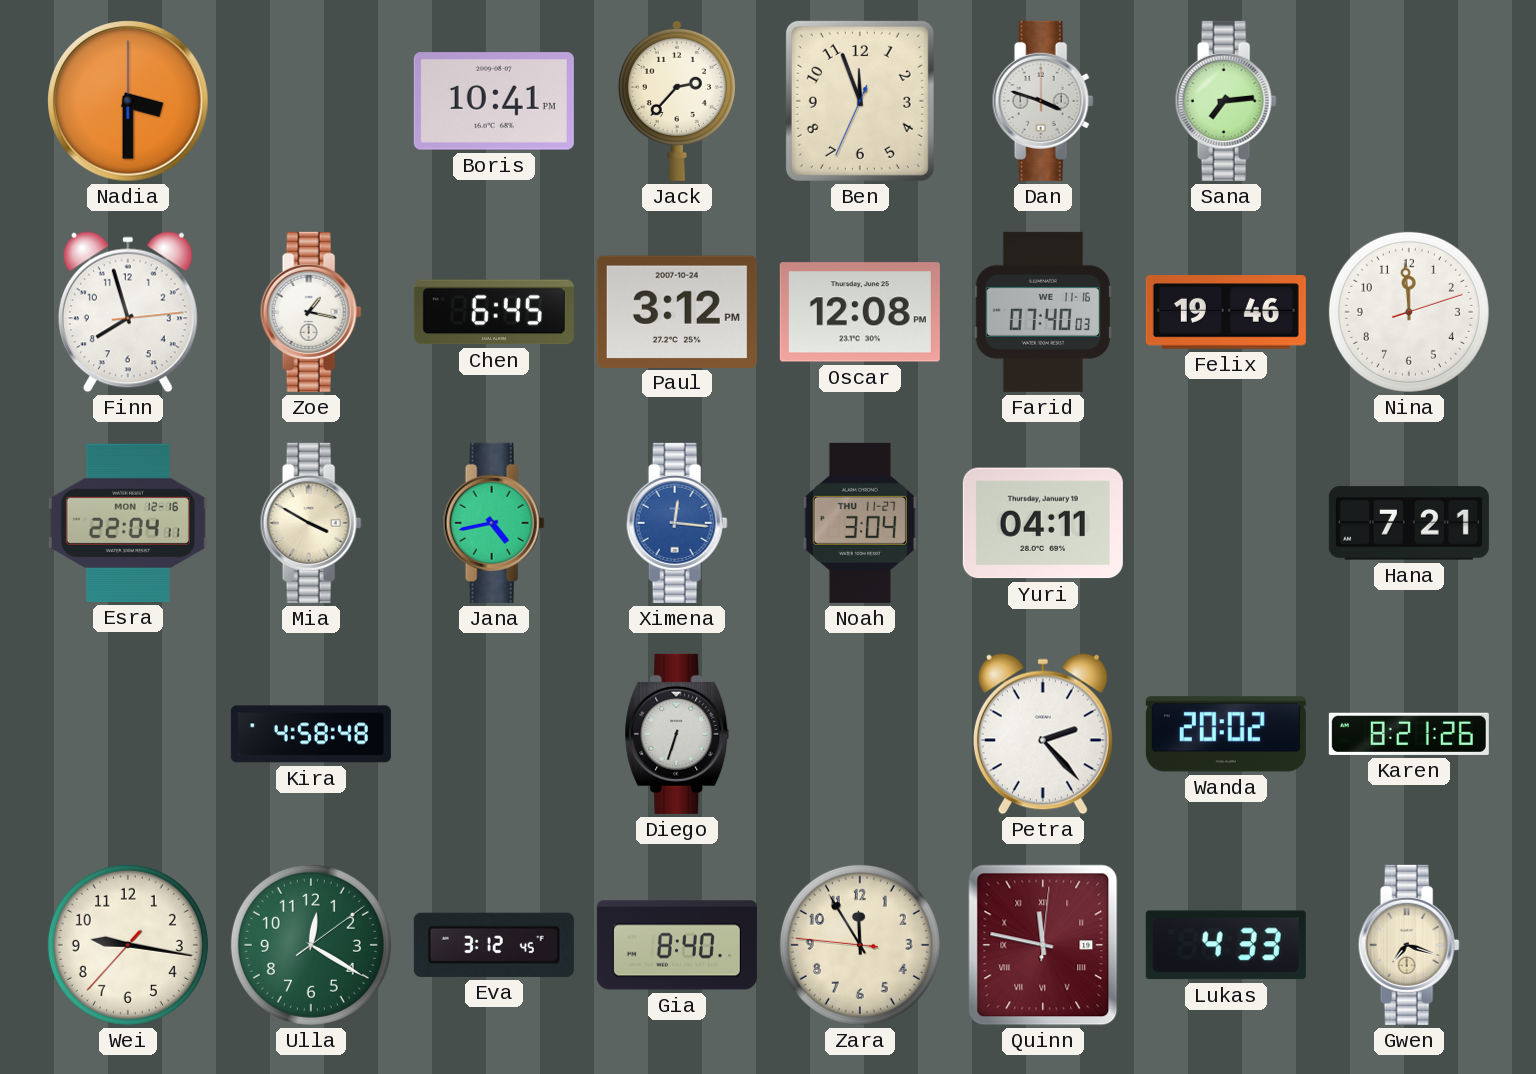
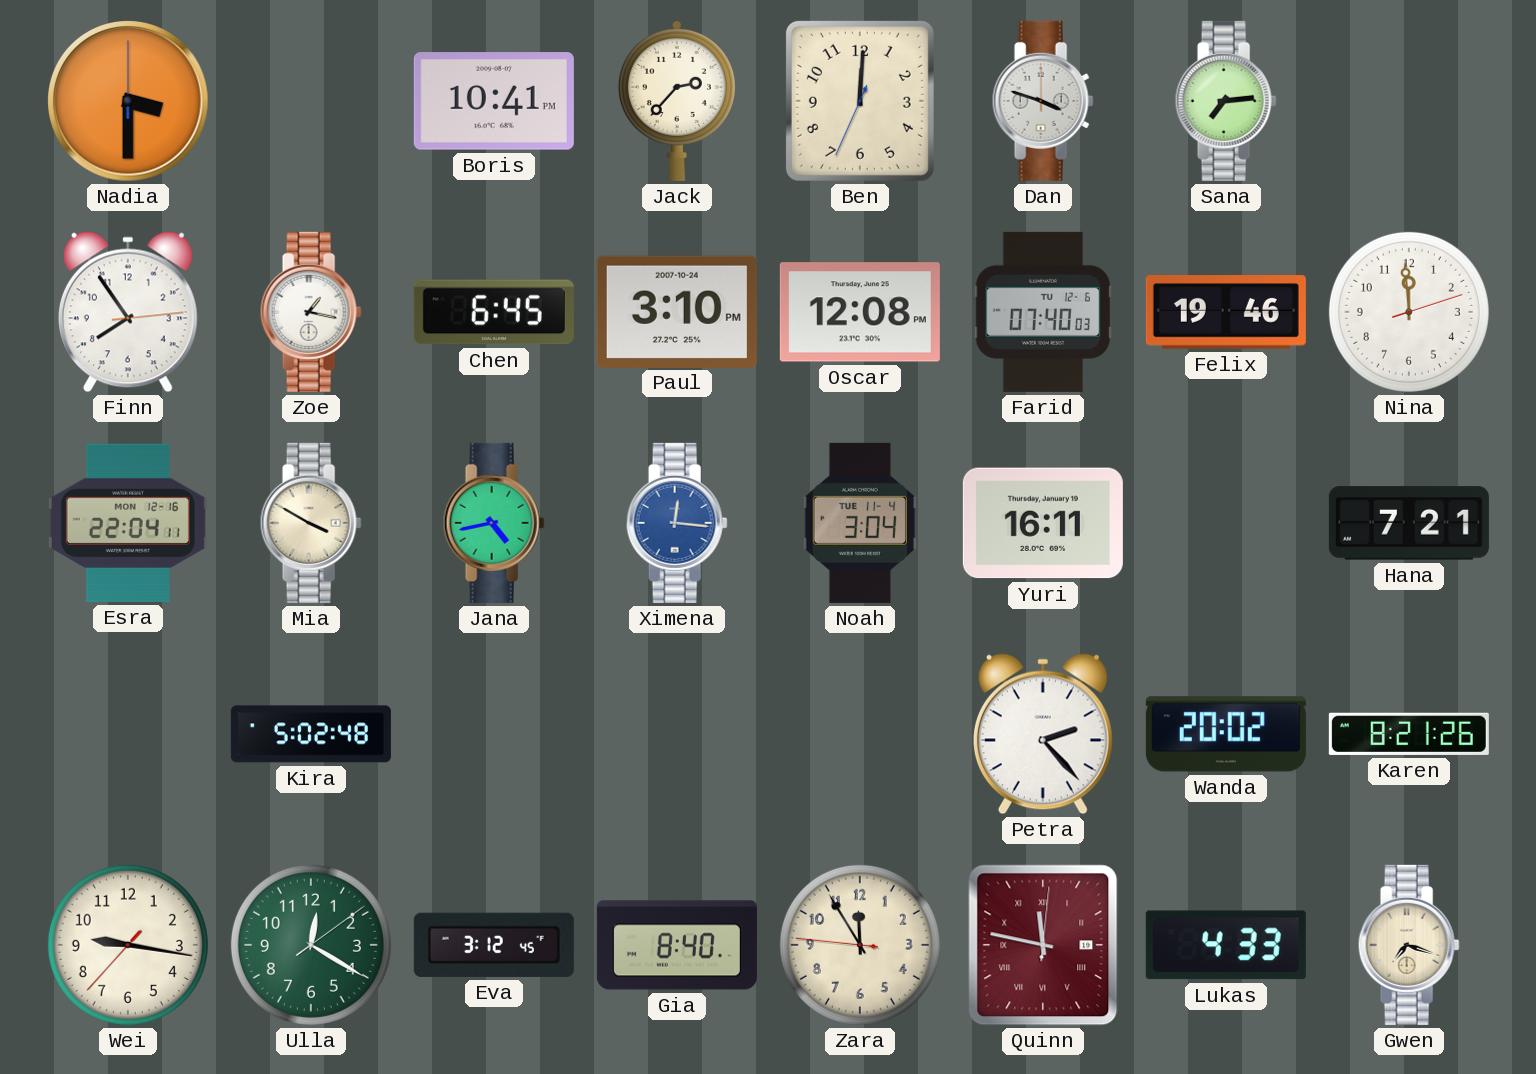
Ben: 11:56 -> 12:00
Finn: 7:57 -> 7:54
Paul: 3:12 -> 3:10
Farid date: WE 11-16 -> TU 12-6
Noah date: THU 11-27 -> TUE 11-4
Yuri: 04:11 -> 16:11
Kira: 4:58 -> 5:02
Diego: 6:33 -> none
